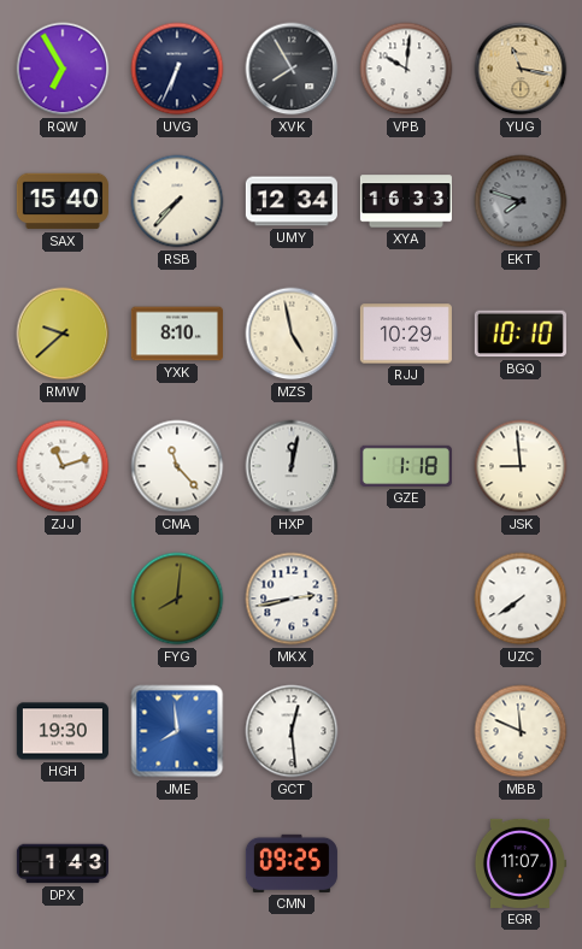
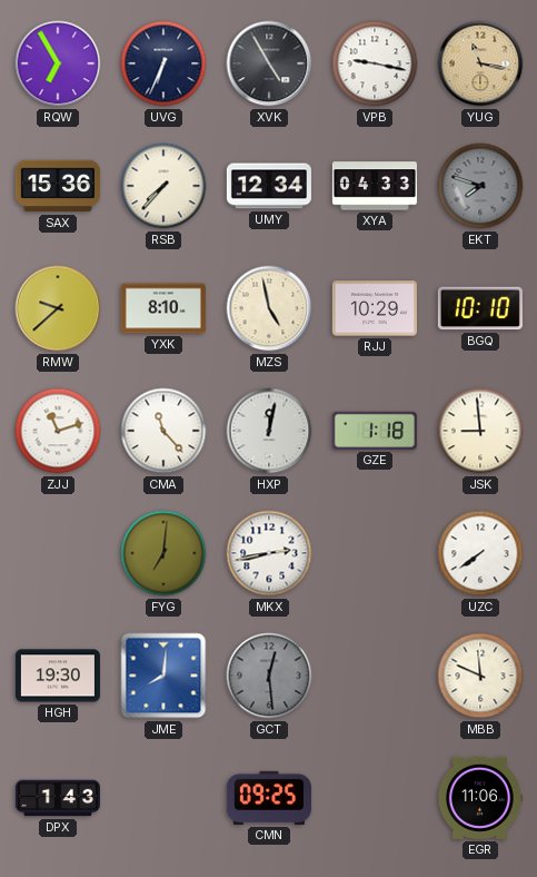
XVK: 7:55 -> 4:55
VPB: 10:01 -> 9:17
SAX: 15:40 -> 15:36
XYA: 16:33 -> 04:33
FYG: 8:01 -> 7:01
JME: 7:59 -> 8:01
GCT dial: white -> grey
EGR: 11:07 -> 11:06
